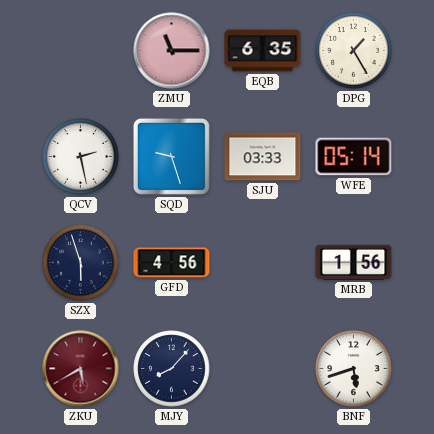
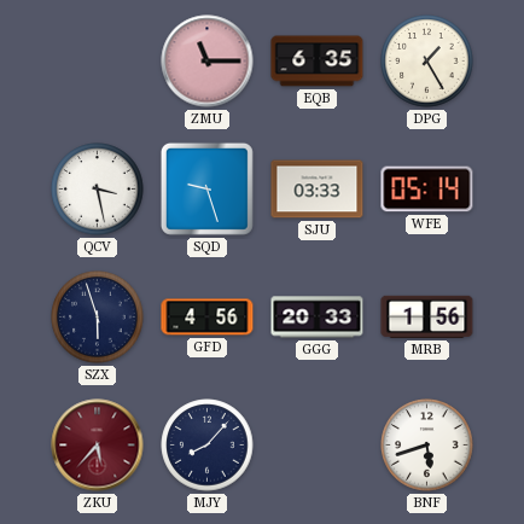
QCV: 2:28 -> 3:28
GGG: none -> 20:33
ZKU: 5:40 -> 5:37
